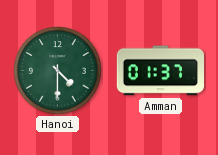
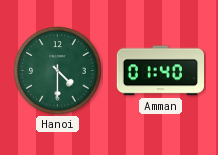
Amman: 01:37 -> 01:40
